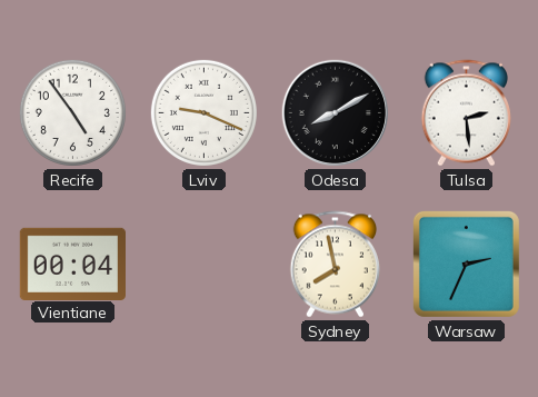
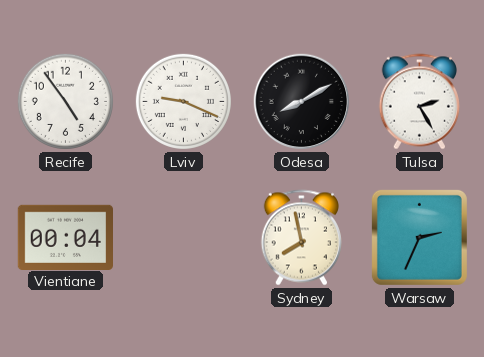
Tulsa: 2:29 -> 2:25
